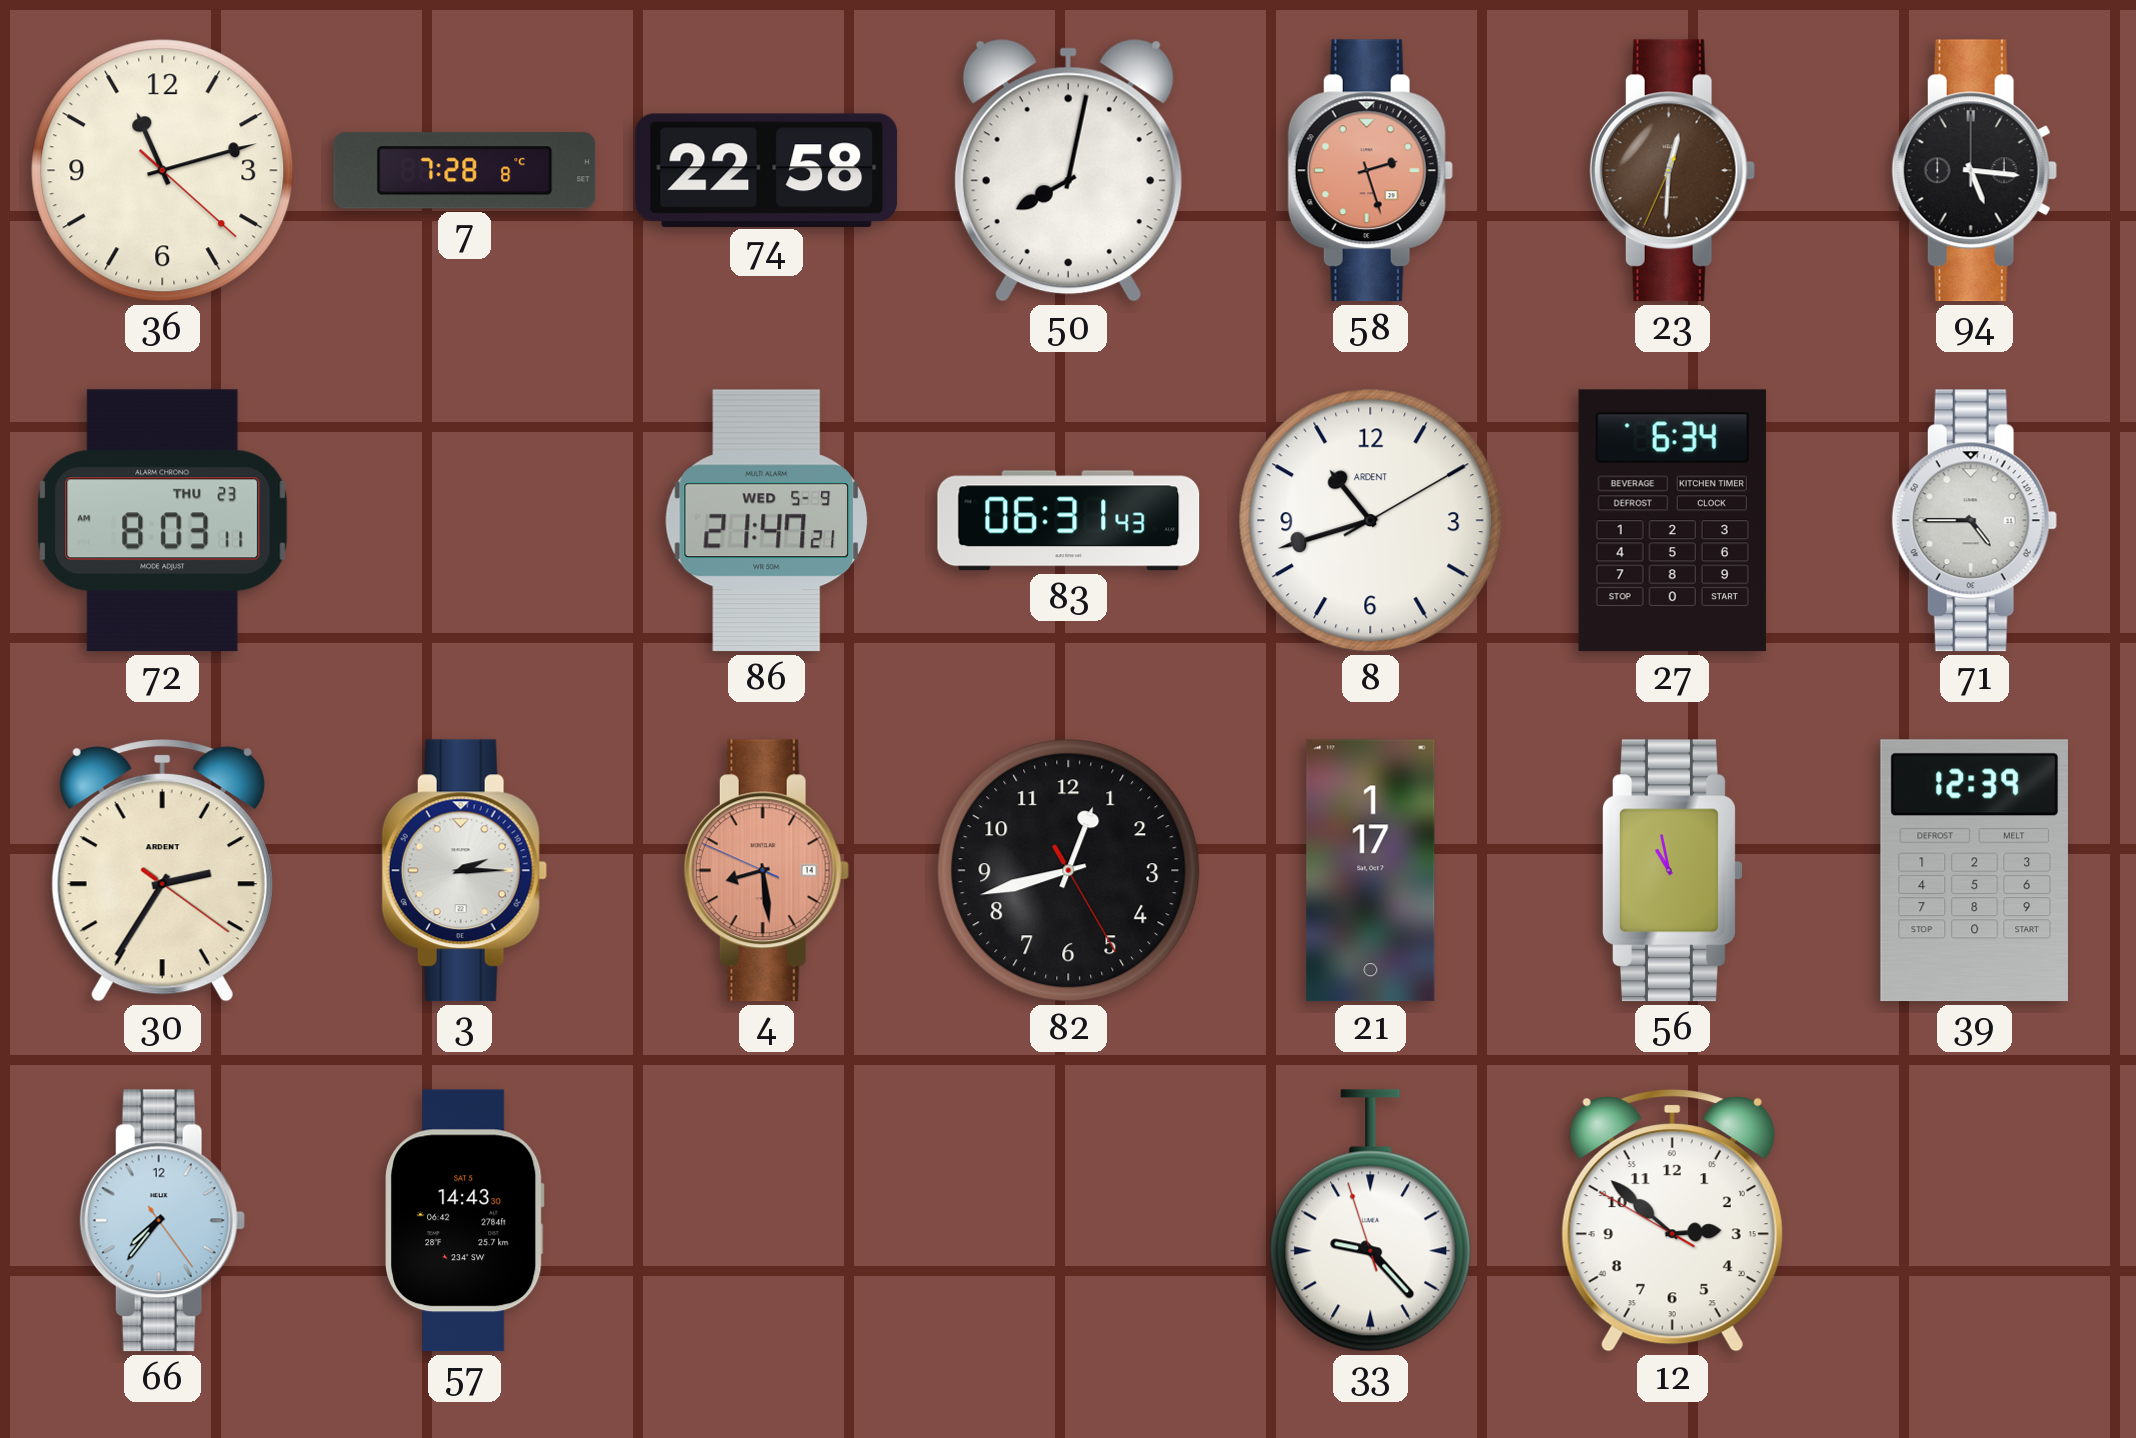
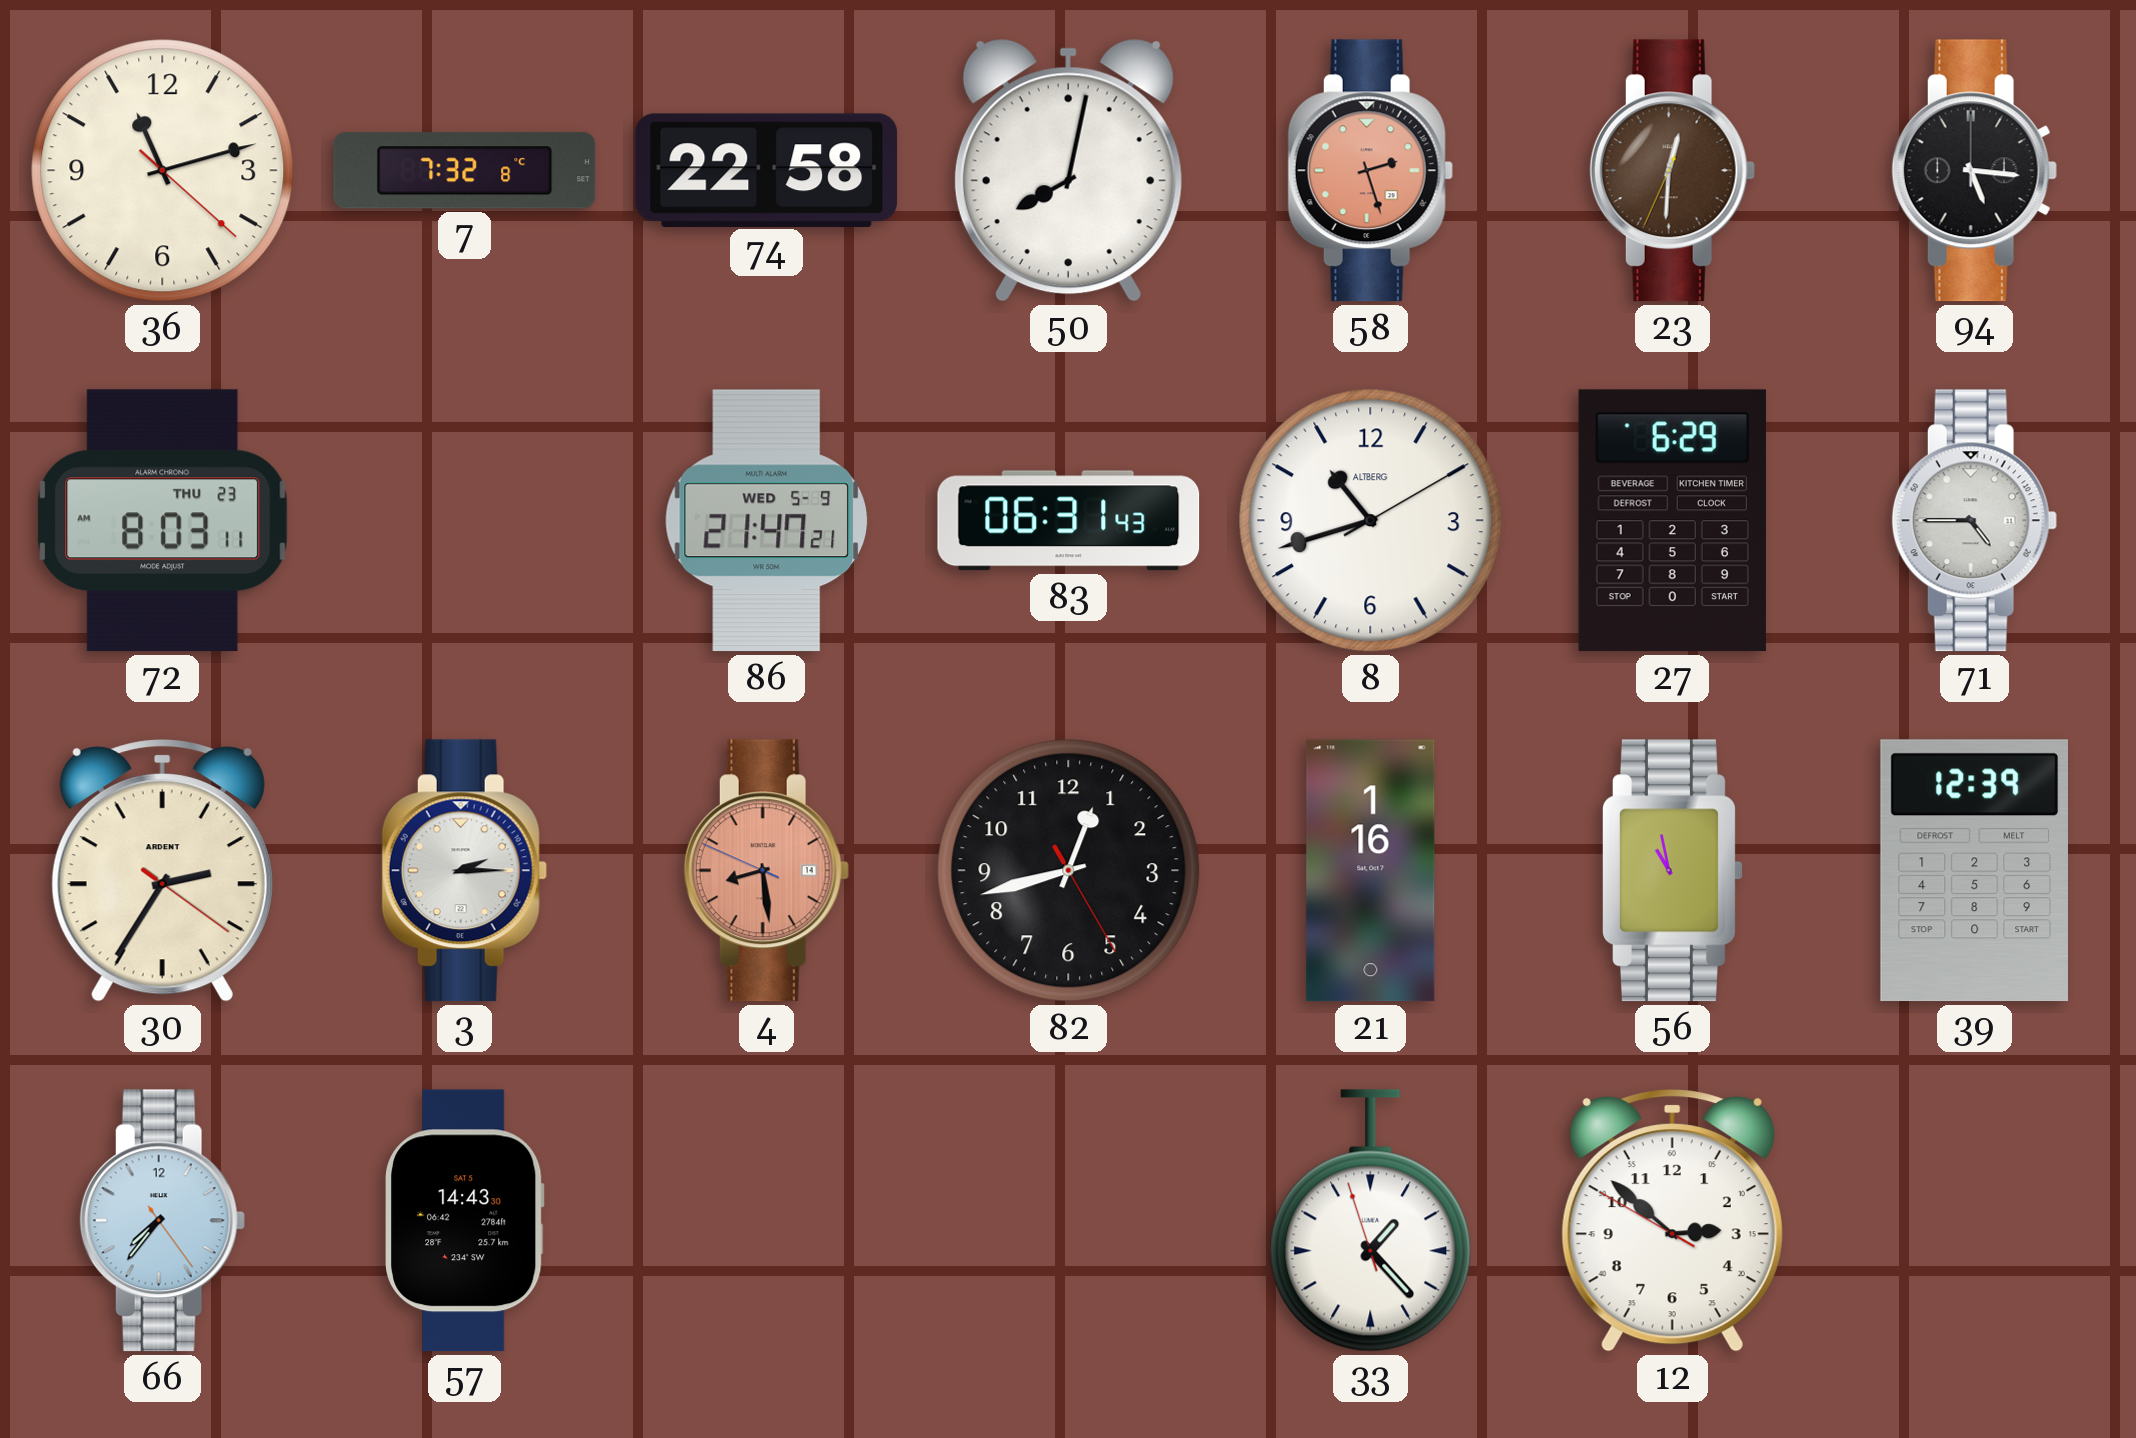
7: 7:28 -> 7:32
8 brand: ARDENT -> ALTBERG
27: 6:34 -> 6:29
21: 1:17 -> 1:16
33: 9:22 -> 1:22
